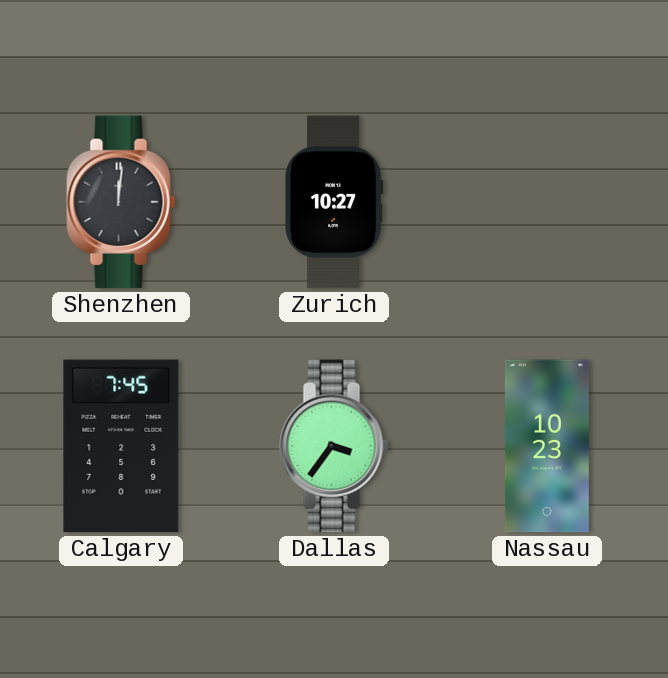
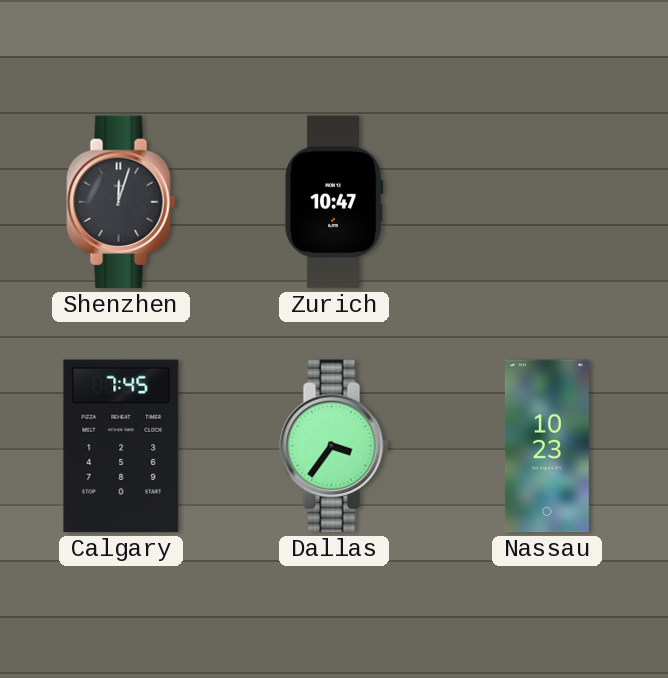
Shenzhen: 12:01 -> 12:03
Zurich: 10:27 -> 10:47
